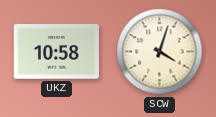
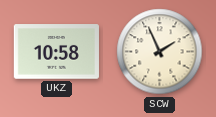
SCW: 4:03 -> 1:56
